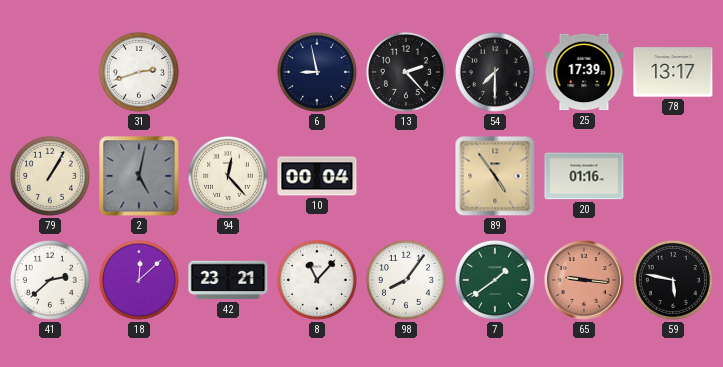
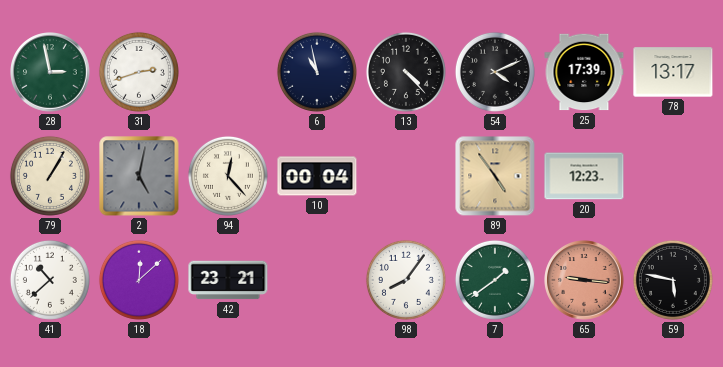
28: none -> 2:58
6: 8:58 -> 10:58
13: 2:23 -> 4:23
54: 7:30 -> 4:11
20: 01:16 -> 12:23
41: 2:38 -> 10:38
8: 11:07 -> none
